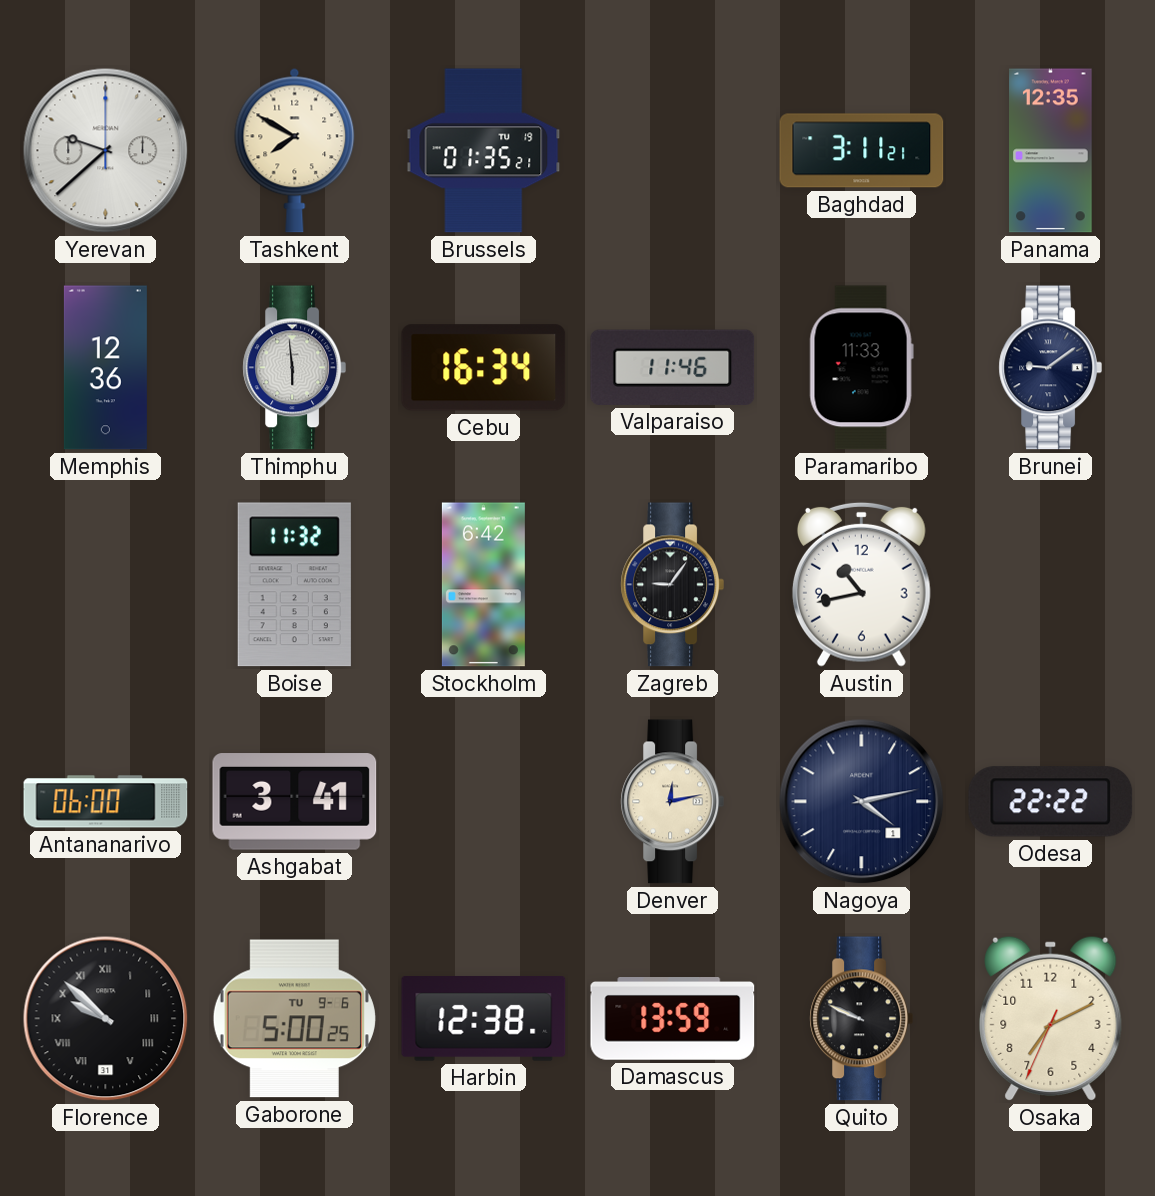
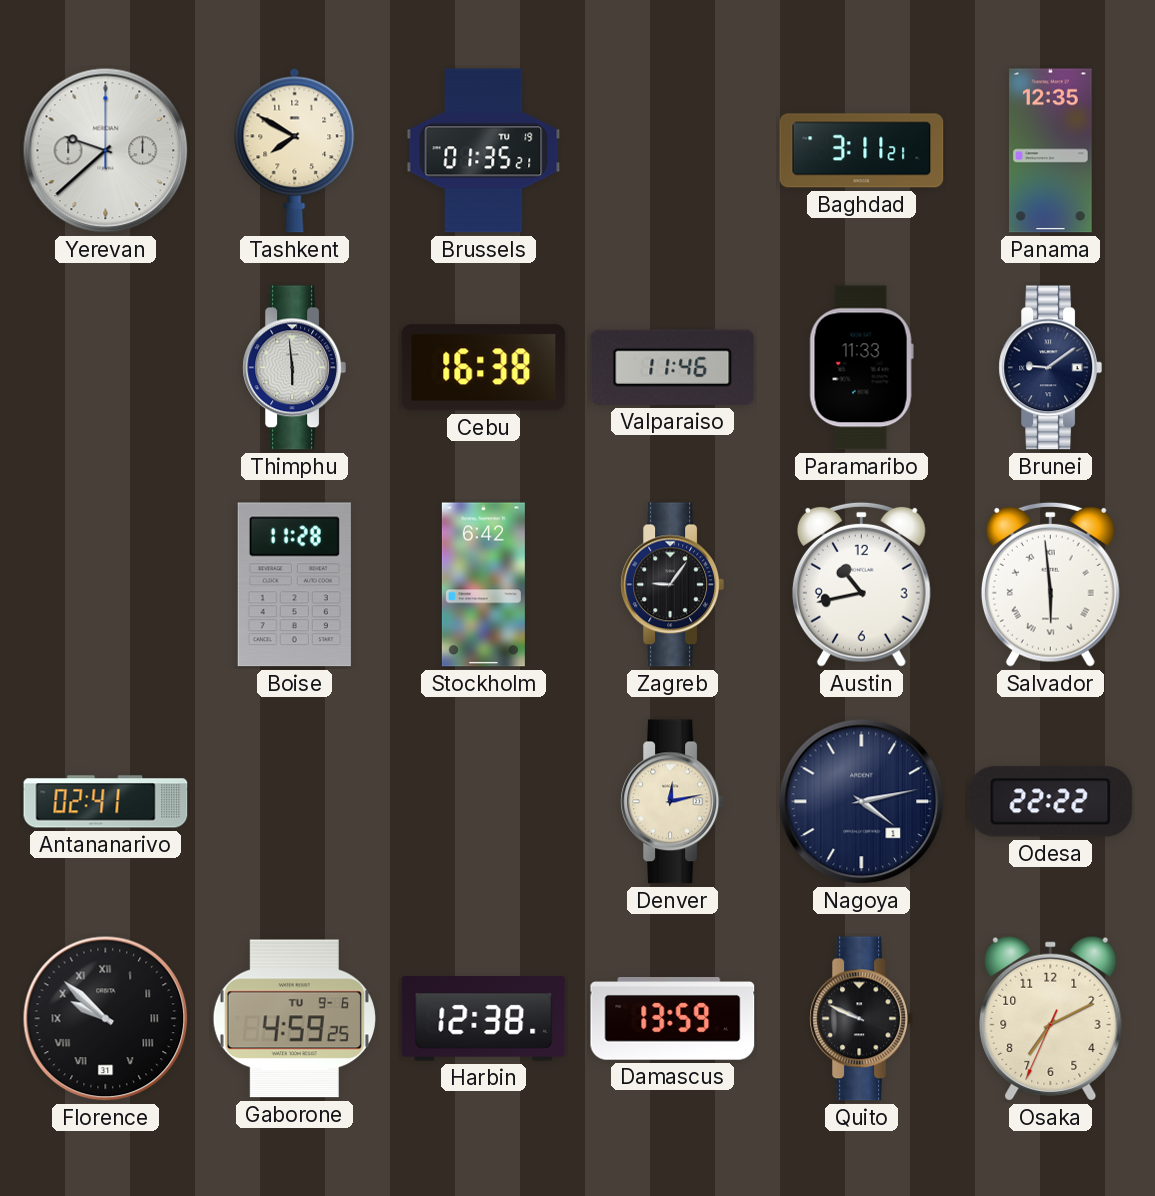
Memphis: 12:36 -> none
Cebu: 16:34 -> 16:38
Boise: 11:32 -> 11:28
Salvador: none -> 5:59
Antananarivo: 06:00 -> 02:41
Ashgabat: 3:41 -> none
Gaborone: 5:00 -> 4:59
